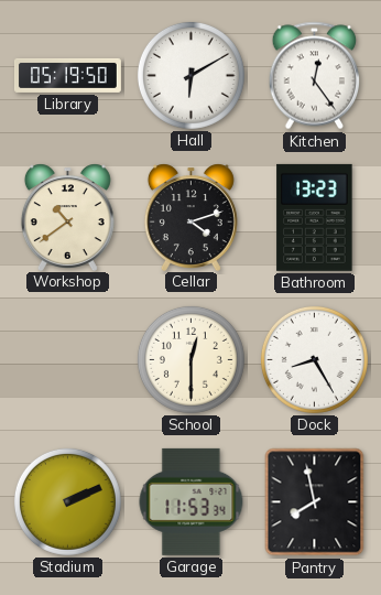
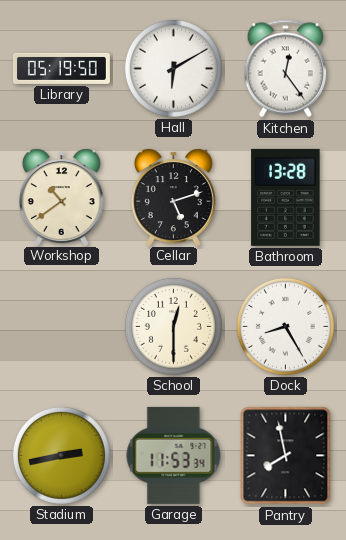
Cellar: 4:12 -> 5:12
Bathroom: 13:23 -> 13:28
Stadium: 2:11 -> 2:43
